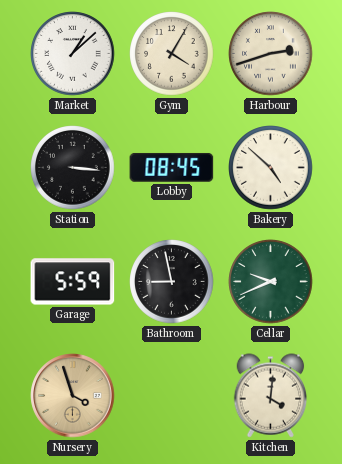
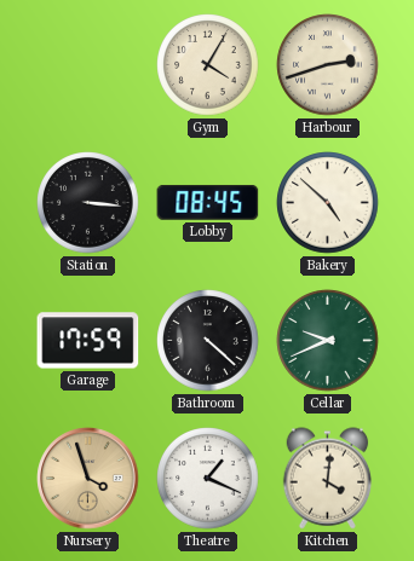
Market: 1:08 -> none
Garage: 5:59 -> 17:59
Bathroom: 8:58 -> 4:22
Theatre: none -> 1:19
